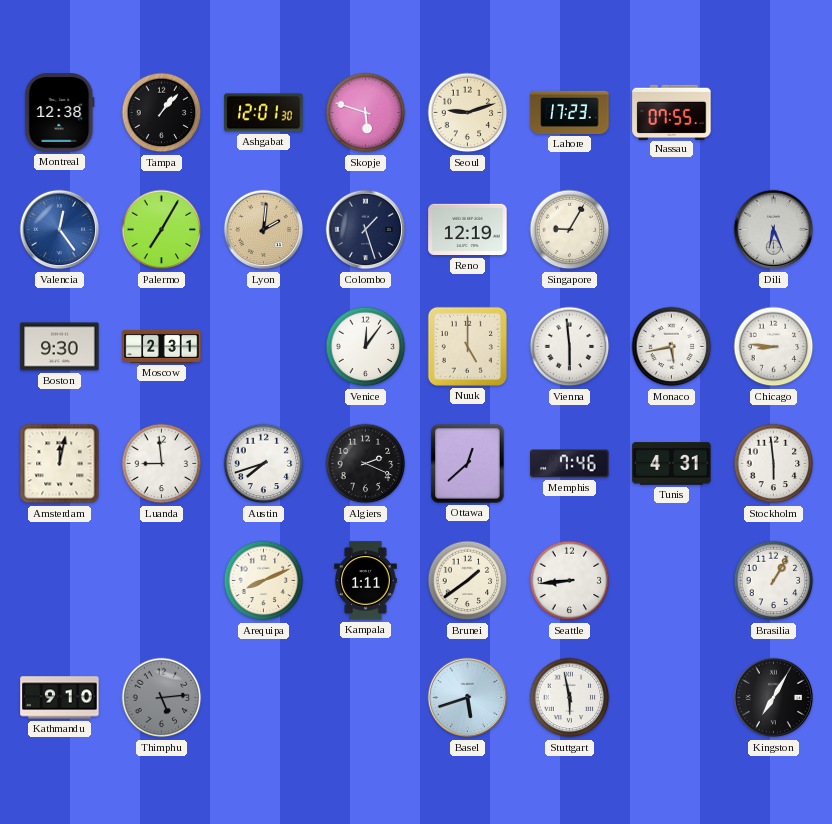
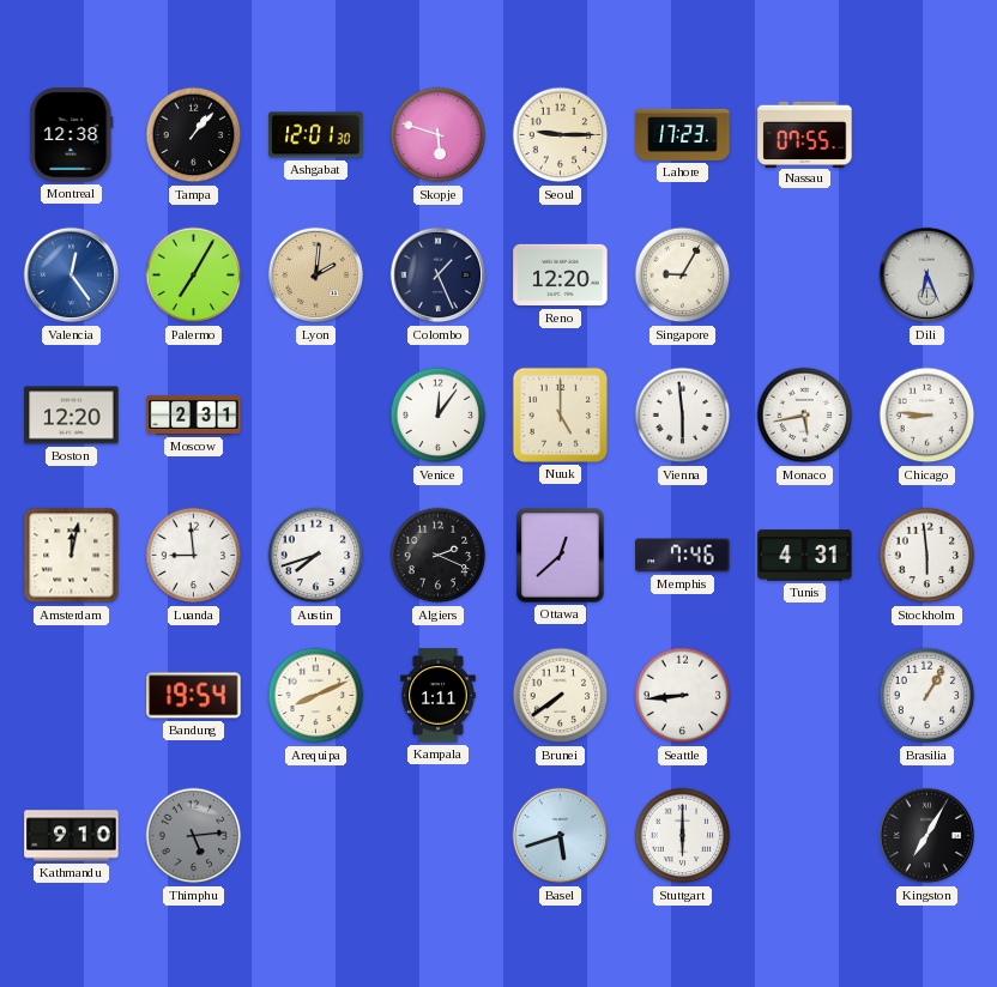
Seoul: 9:12 -> 9:15
Colombo: 1:27 -> 1:26
Reno: 12:19 -> 12:20
Boston: 9:30 -> 12:20
Bandung: none -> 19:54
Brunei: 1:39 -> 7:39
Stuttgart: 5:58 -> 6:00
